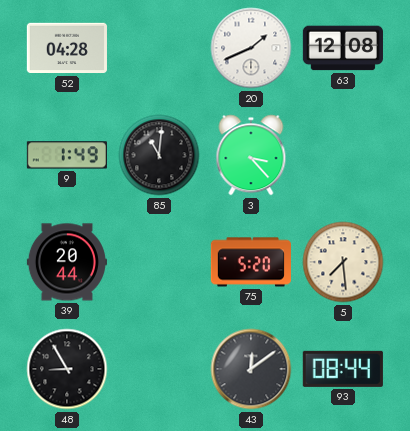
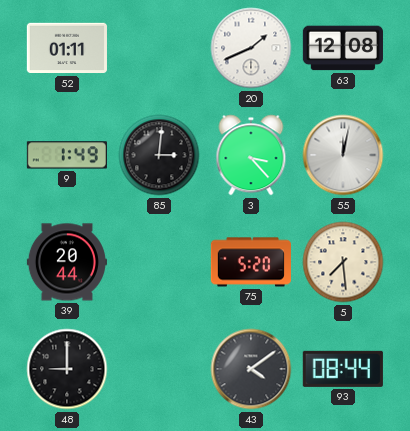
52: 04:28 -> 01:11
85: 11:01 -> 3:01
55: none -> 12:02
48: 8:55 -> 9:00
43: 12:09 -> 4:09
